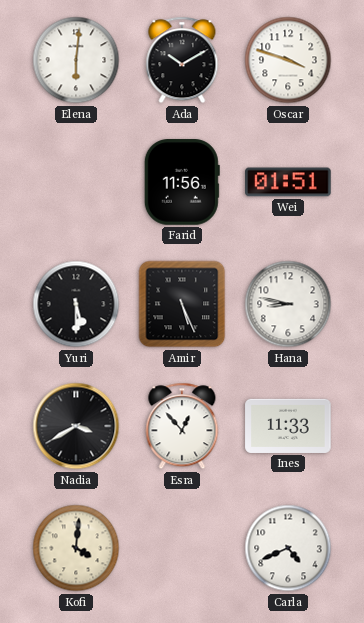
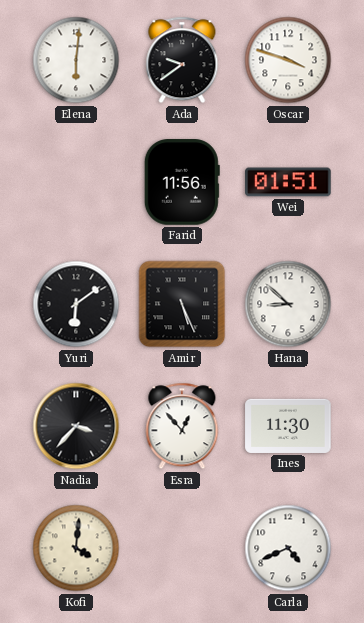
Ada: 10:10 -> 9:39
Yuri: 5:30 -> 6:09
Hana: 8:47 -> 8:52
Nadia: 3:40 -> 3:37
Ines: 11:33 -> 11:30
